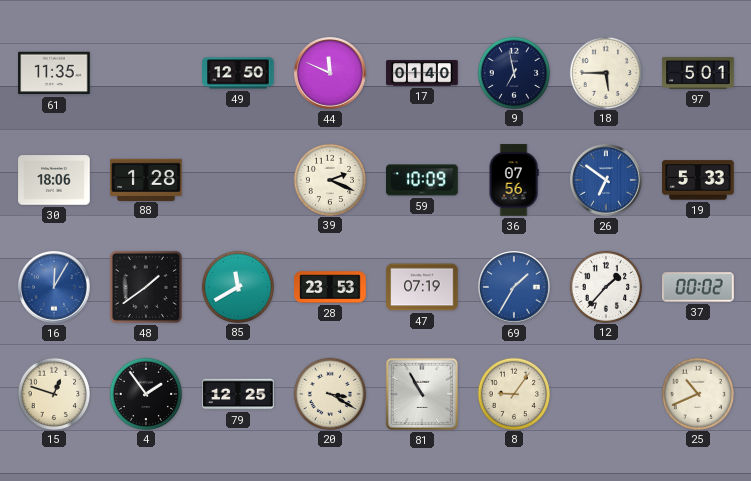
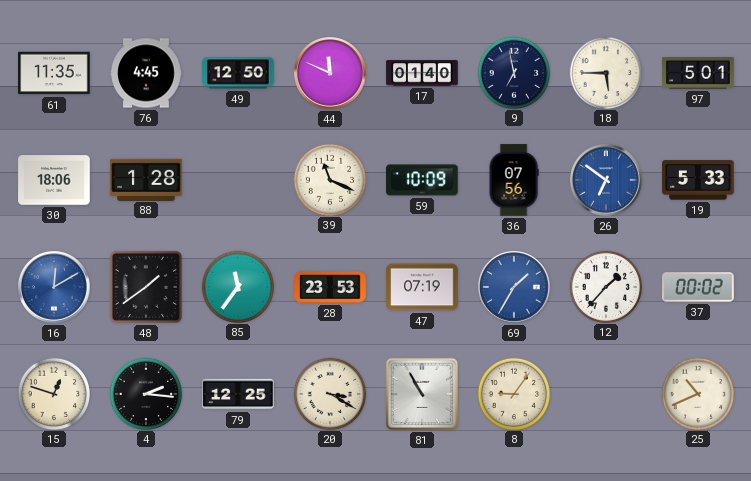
76: none -> 4:45
39: 2:19 -> 11:19
16: 12:05 -> 12:10
85: 11:40 -> 11:36
4: 1:54 -> 2:16
